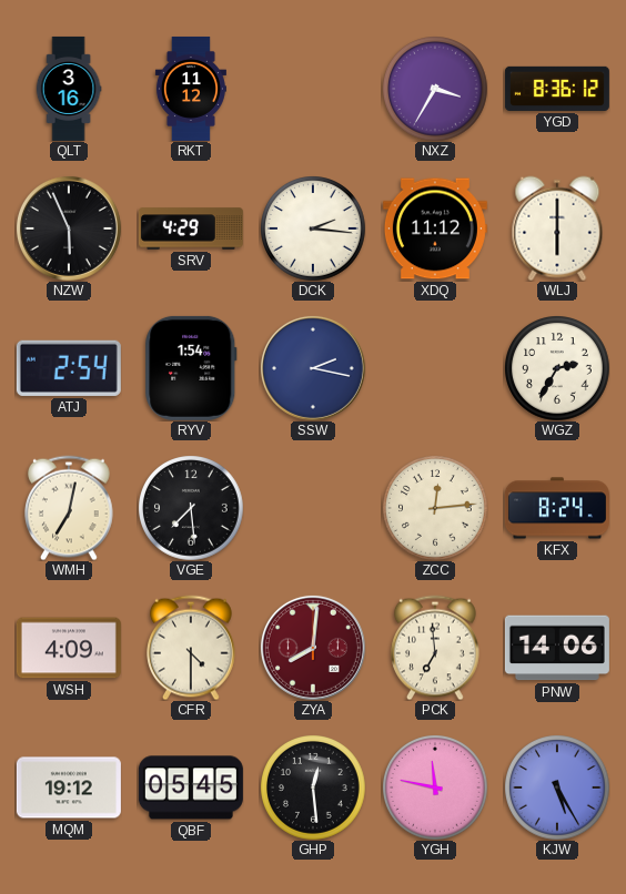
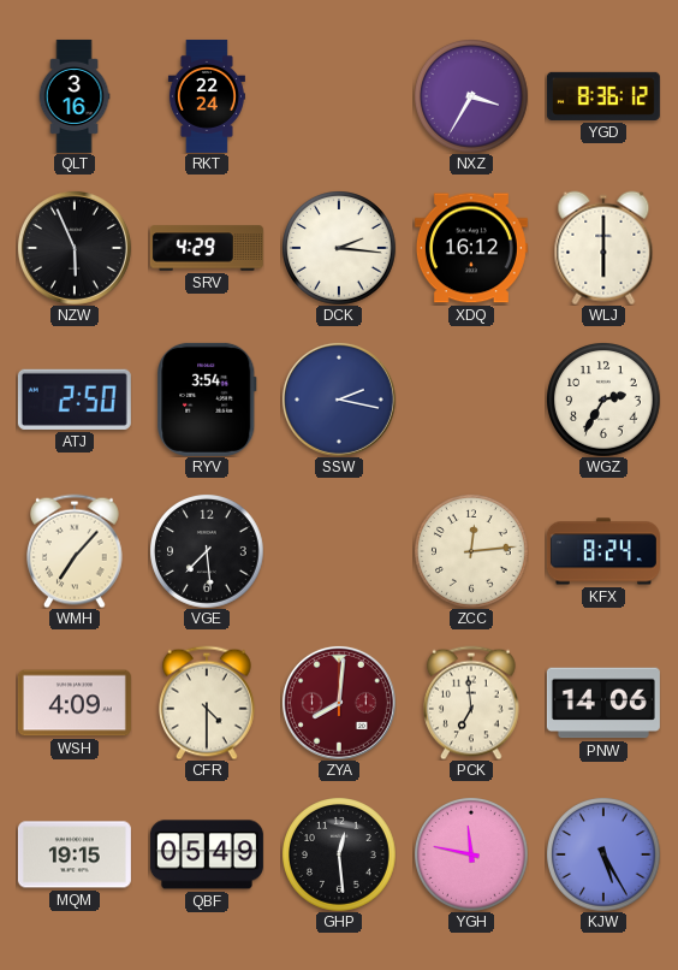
RKT: 11:12 -> 22:24
XDQ: 11:12 -> 16:12
ATJ: 2:54 -> 2:50
RYV: 1:54 -> 3:54
WMH: 7:02 -> 7:07
MQM: 19:12 -> 19:15
QBF: 05:45 -> 05:49
